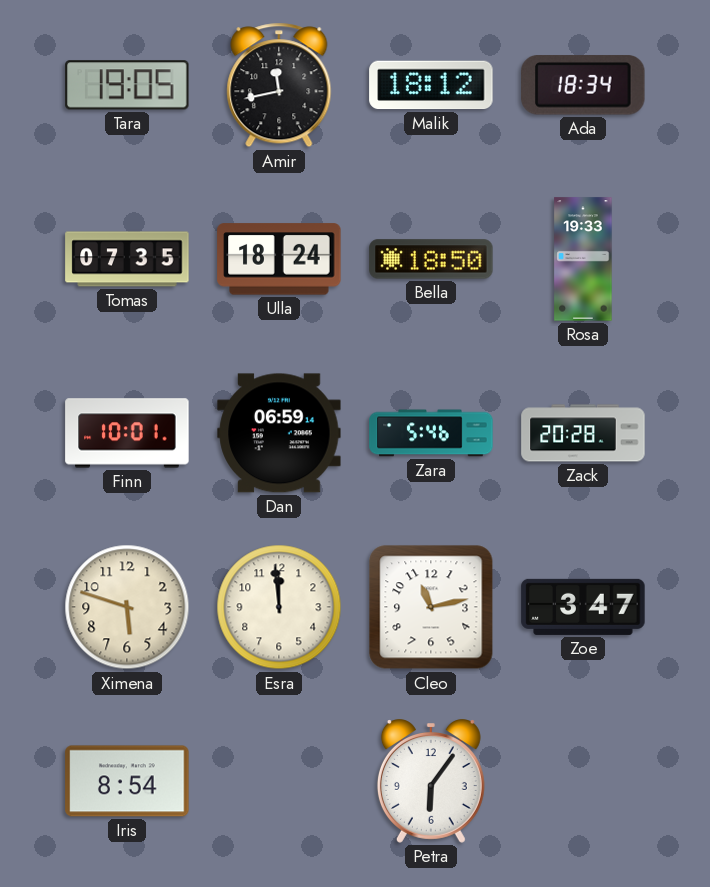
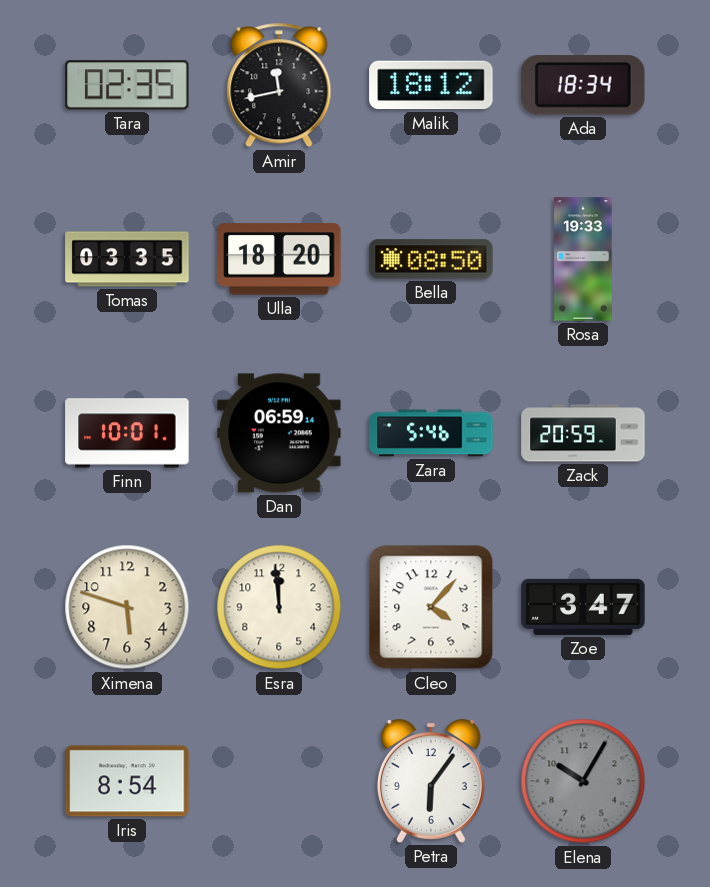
Tara: 19:05 -> 02:35
Tomas: 07:35 -> 03:35
Ulla: 18:24 -> 18:20
Bella: 18:50 -> 08:50
Zack: 20:28 -> 20:59
Cleo: 11:13 -> 4:07
Elena: none -> 10:05
